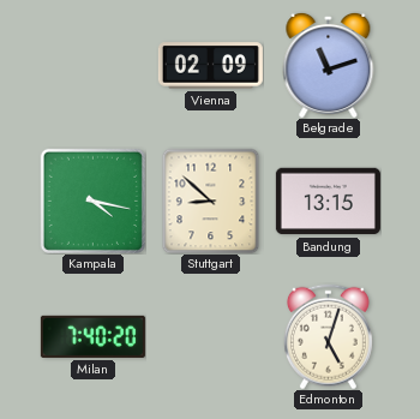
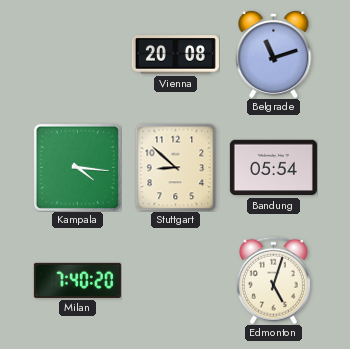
Vienna: 02:09 -> 20:08
Kampala: 4:17 -> 4:16
Bandung: 13:15 -> 05:54
